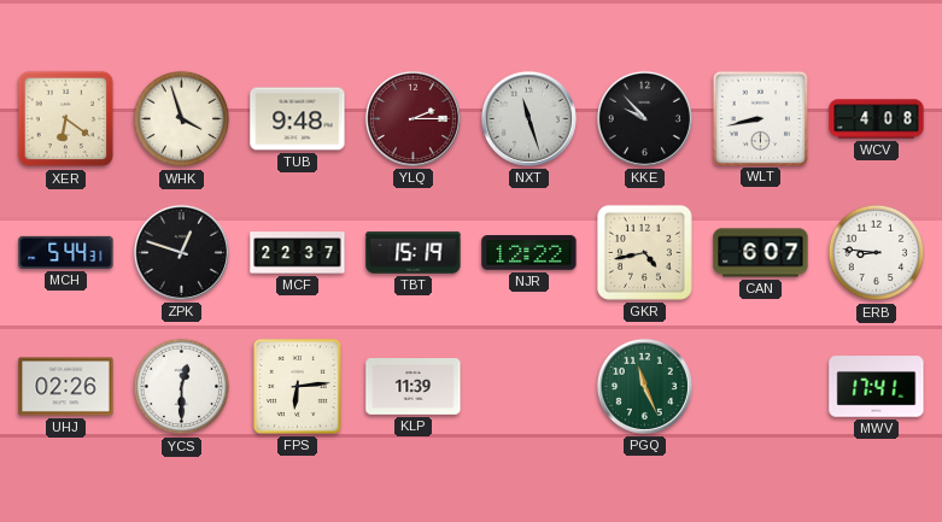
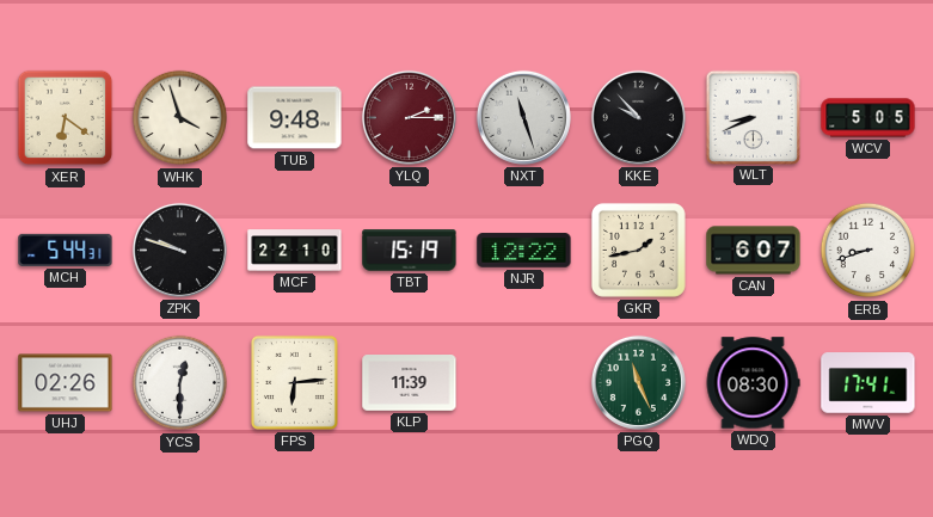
WLT: 8:43 -> 8:41
WCV: 4:08 -> 5:05
ZPK: 12:48 -> 9:48
MCF: 22:37 -> 22:10
GKR: 4:43 -> 1:43
ERB: 8:46 -> 8:42
WDQ: none -> 08:30
